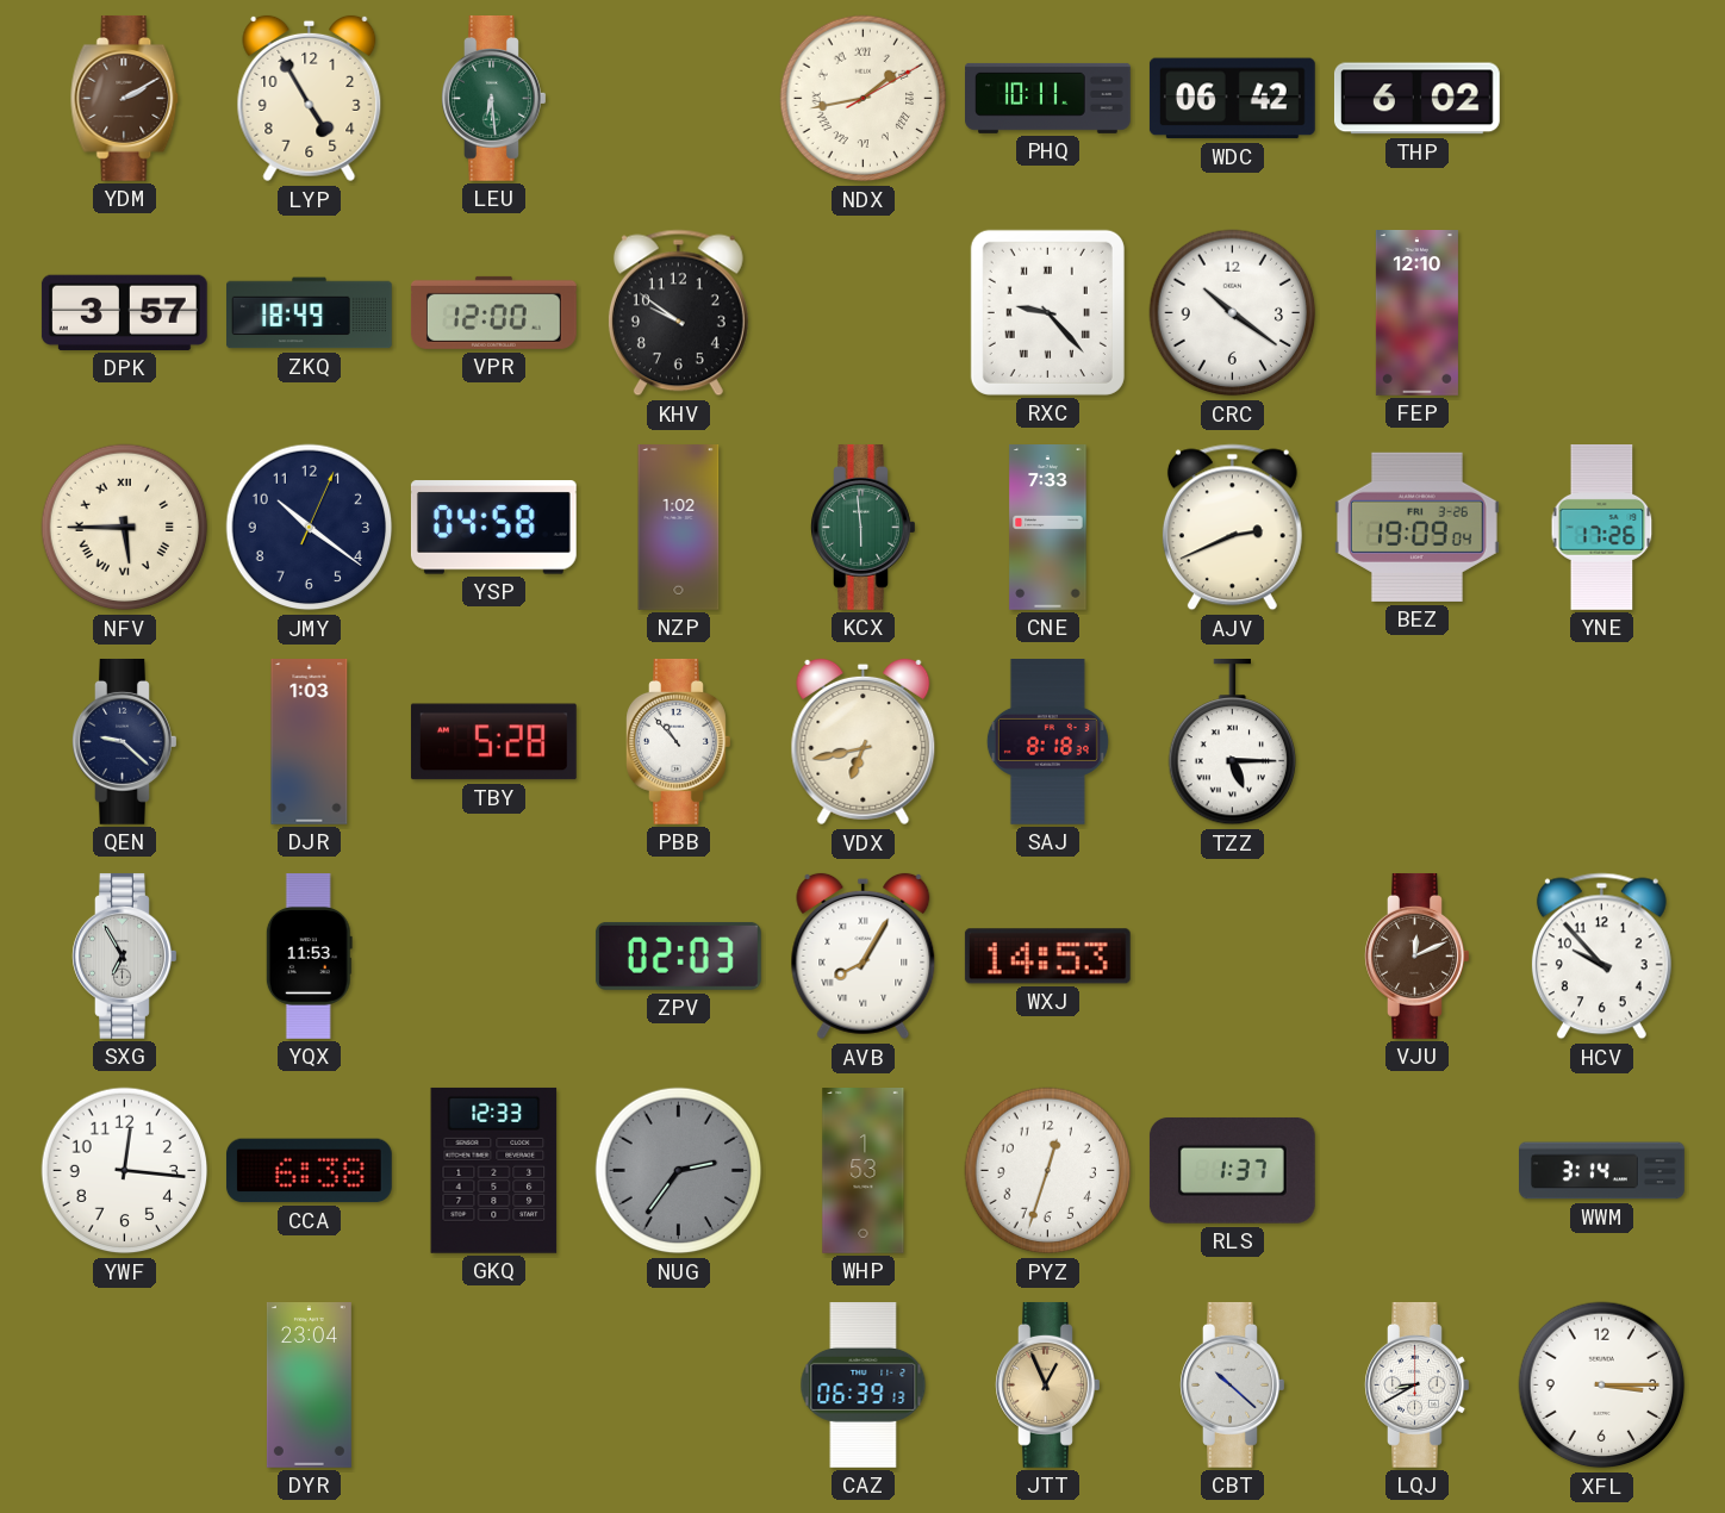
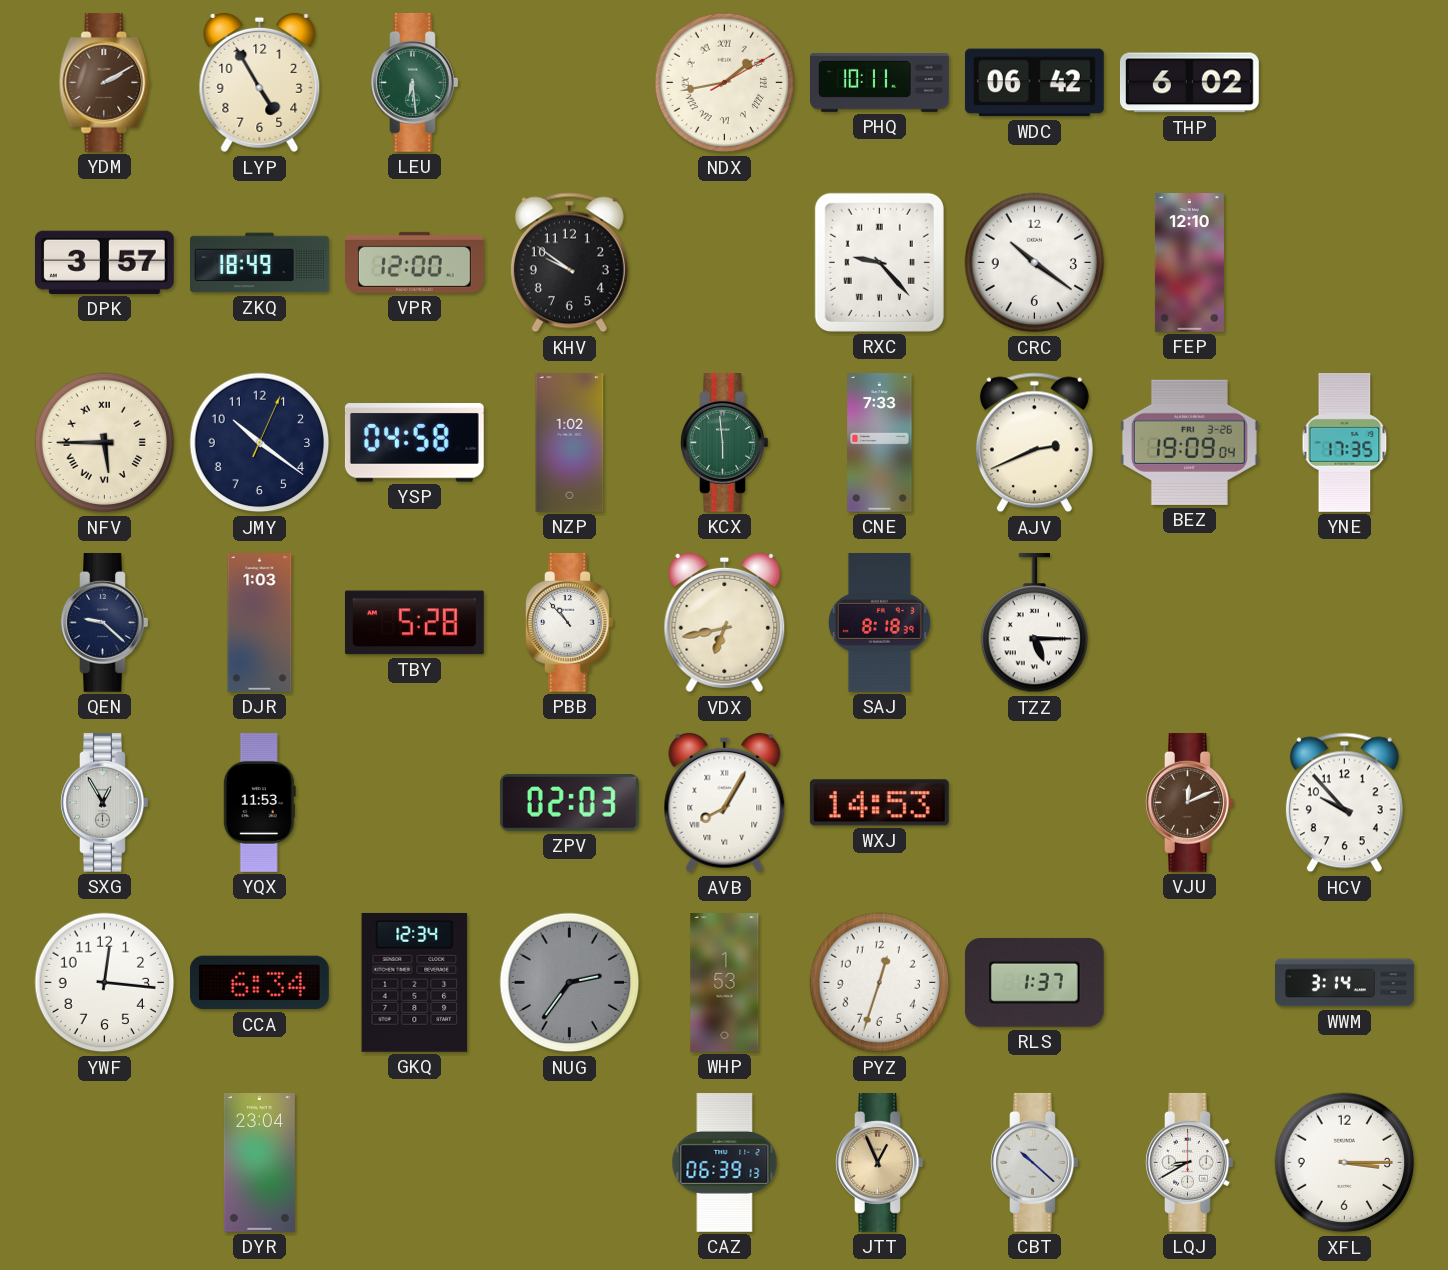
YNE: 17:26 -> 17:35
SXG: 6:55 -> 12:55
CCA: 6:38 -> 6:34
GKQ: 12:33 -> 12:34
